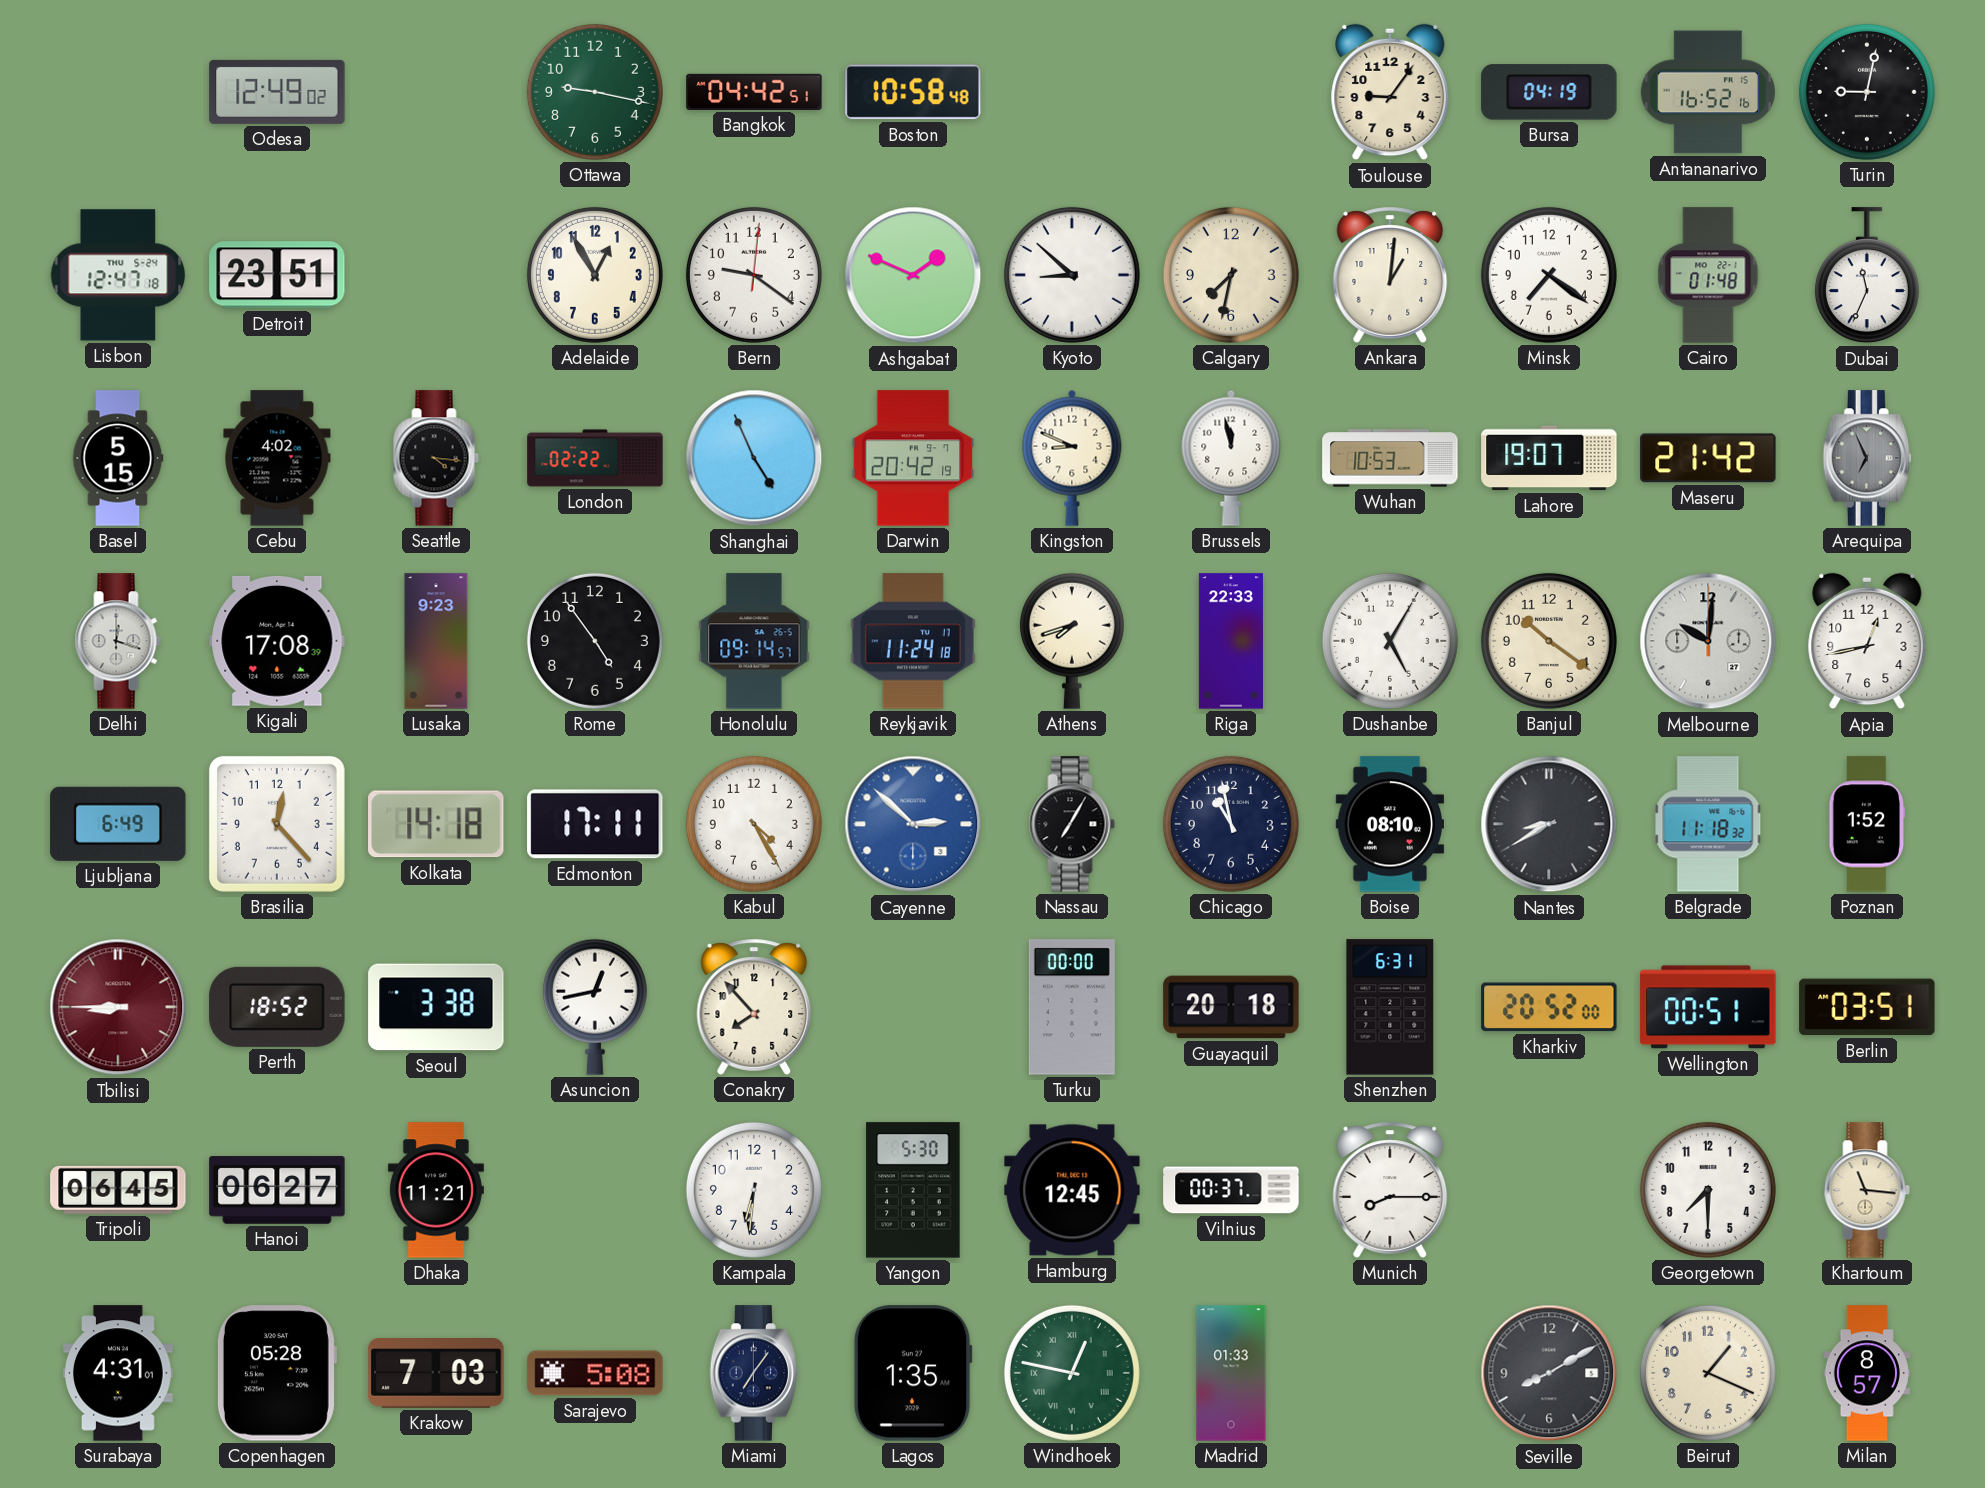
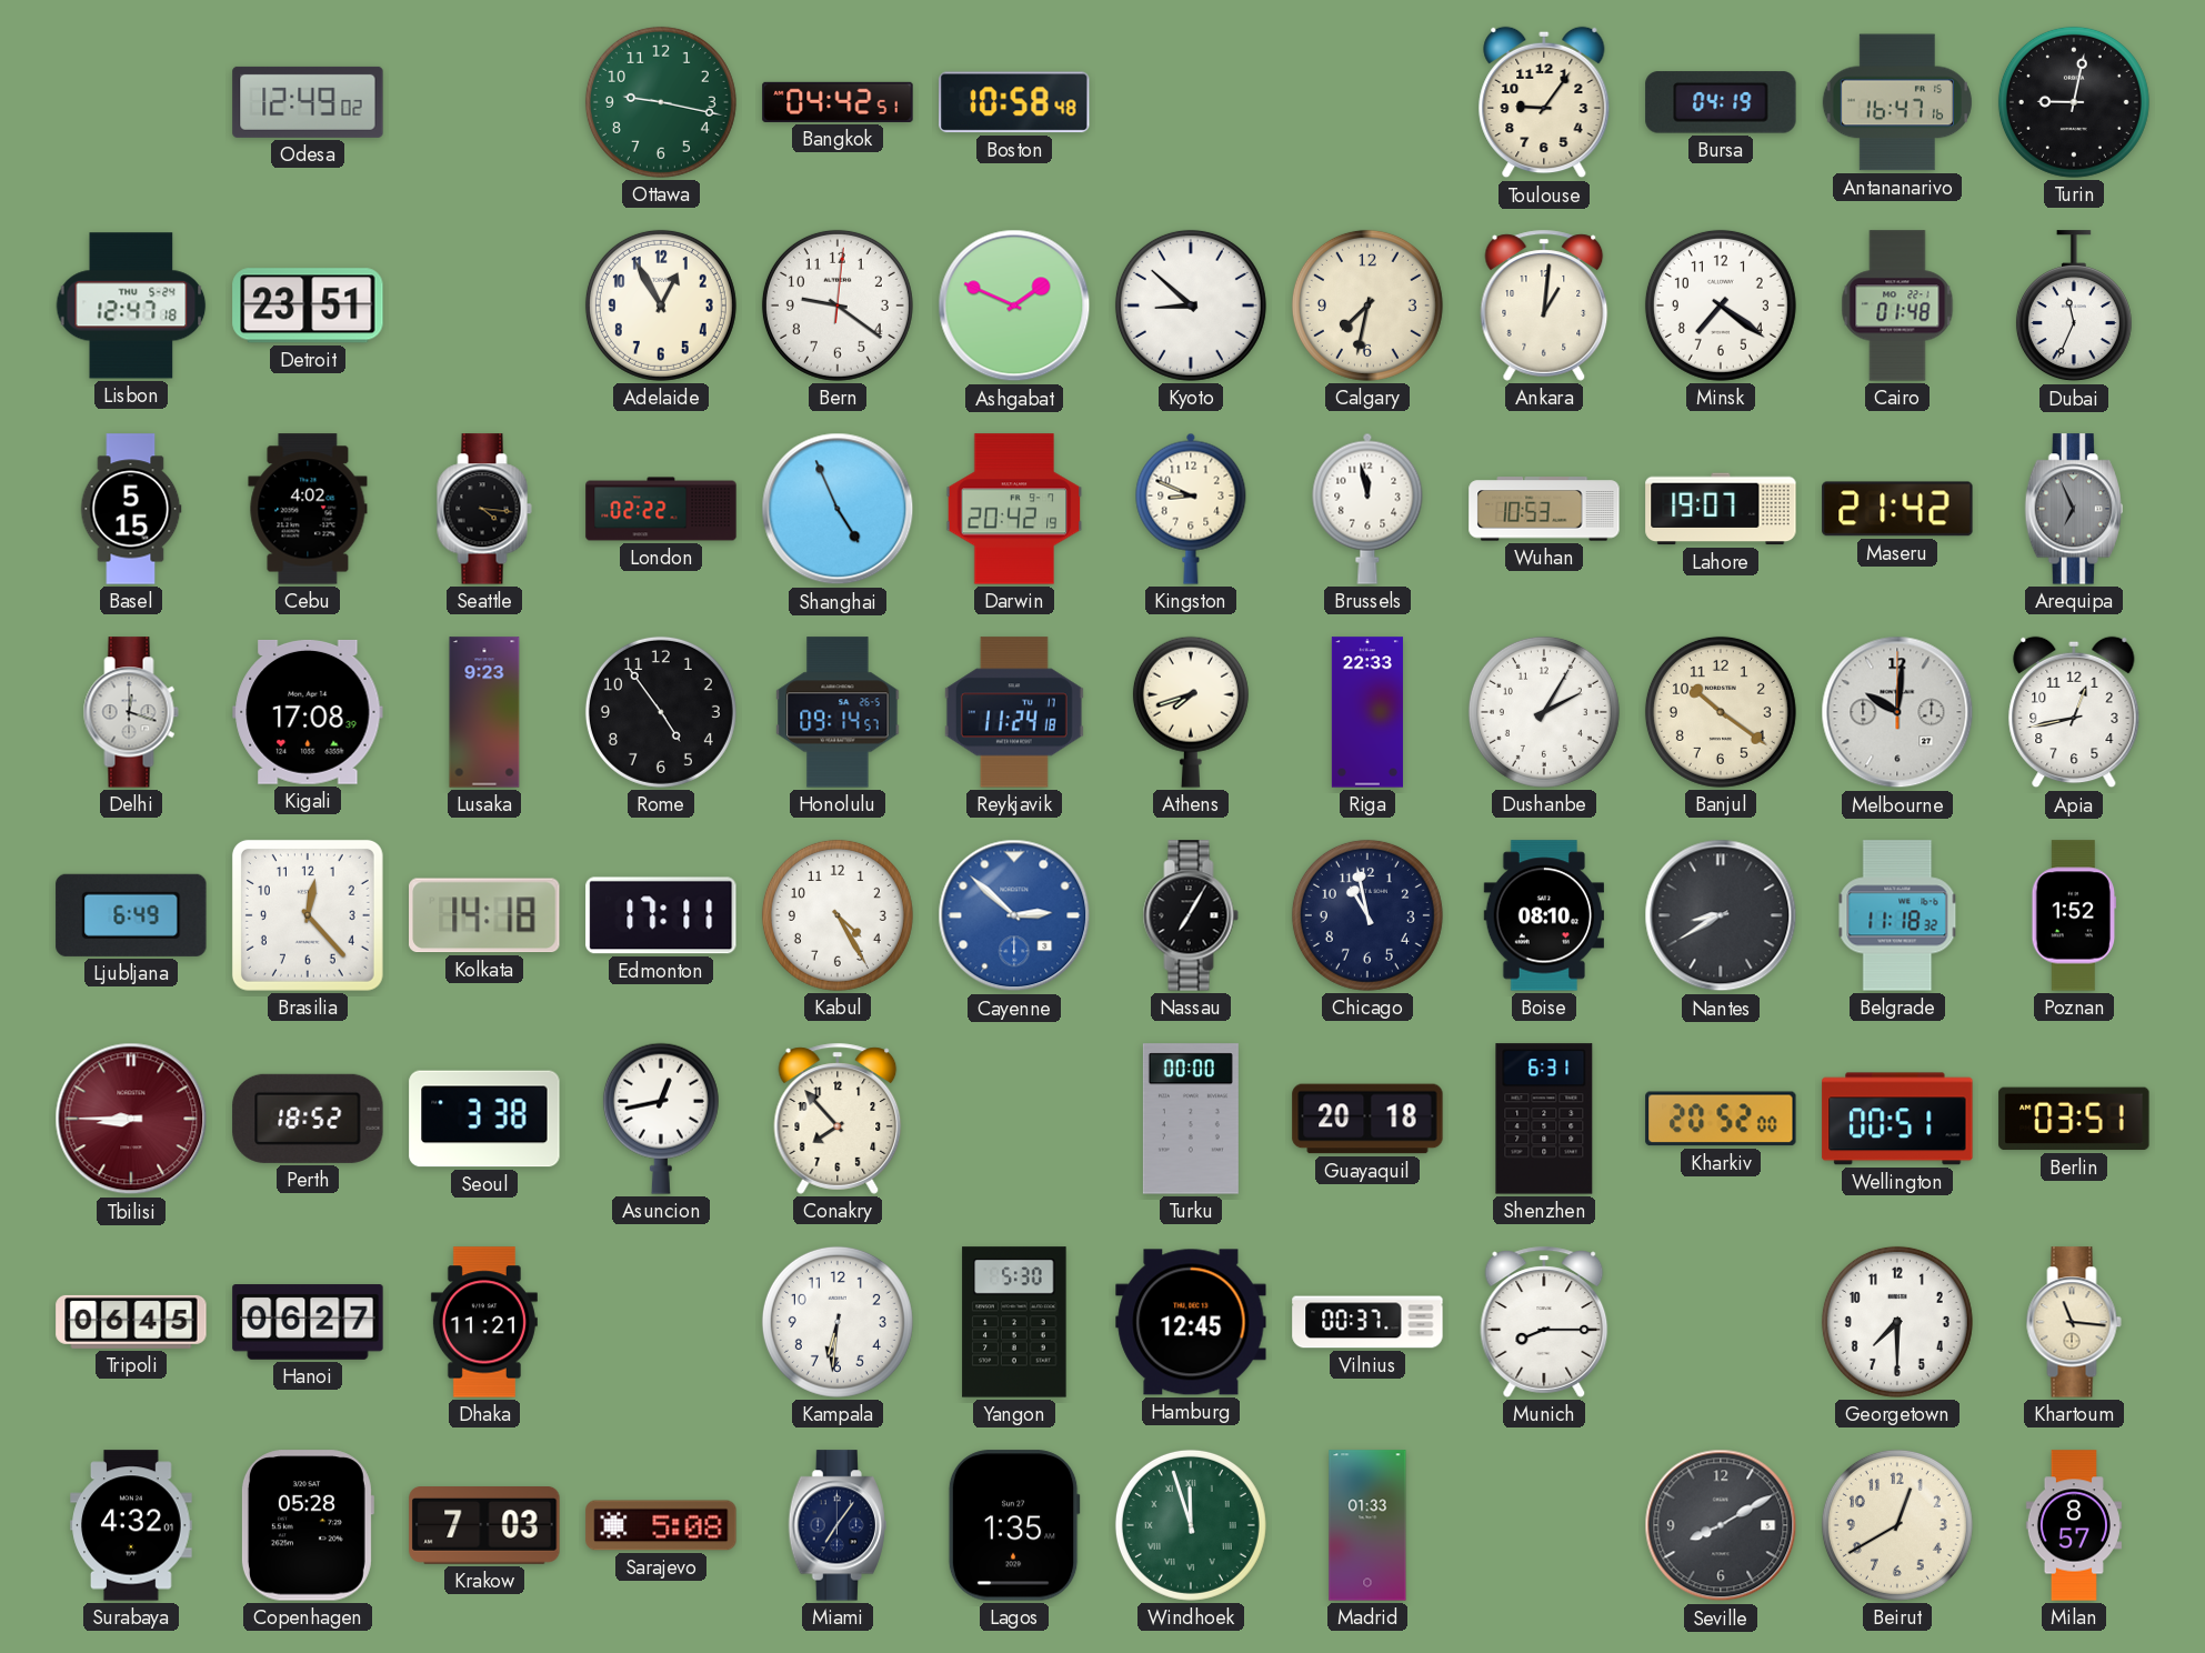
Antananarivo: 16:52 -> 16:47
Dushanbe: 5:05 -> 2:05
Surabaya: 4:31 -> 4:32
Windhoek: 12:47 -> 11:57
Beirut: 1:19 -> 12:40
